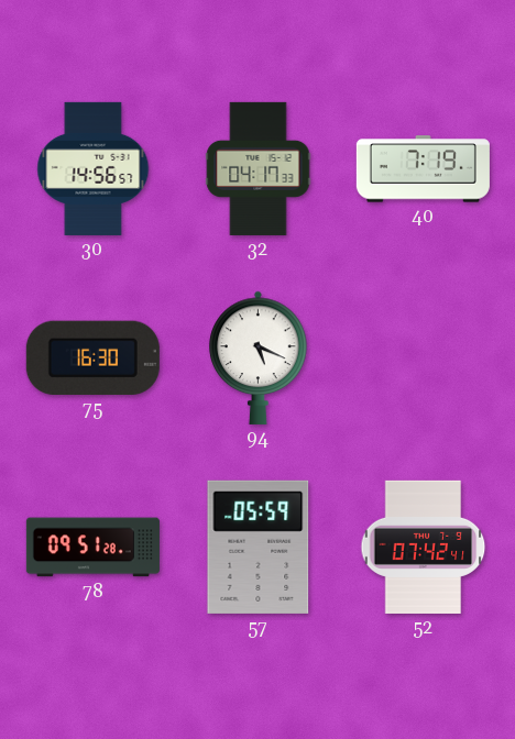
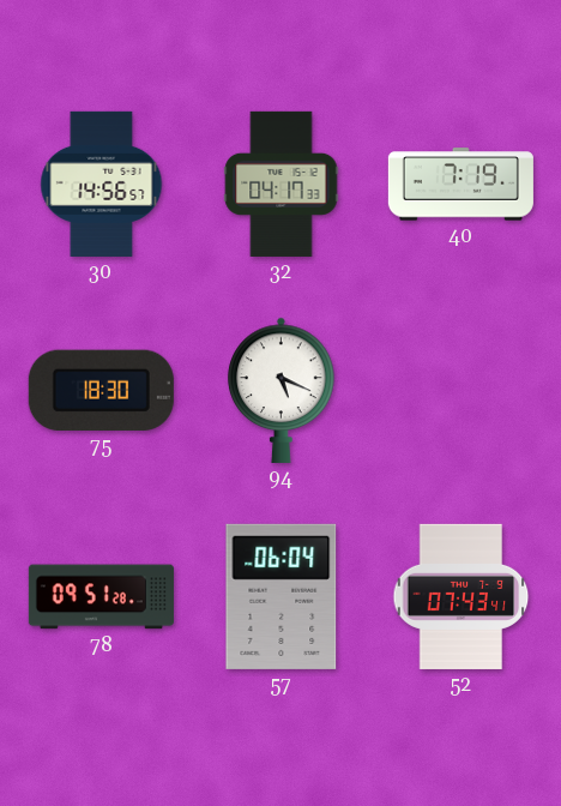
75: 16:30 -> 18:30
57: 05:59 -> 06:04
52: 07:42 -> 07:43
